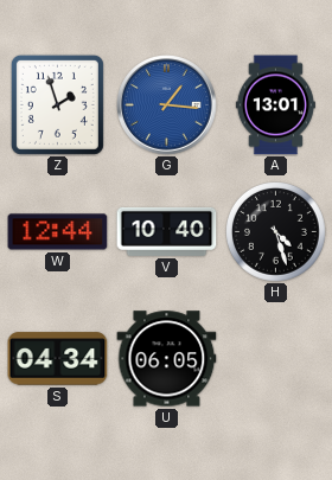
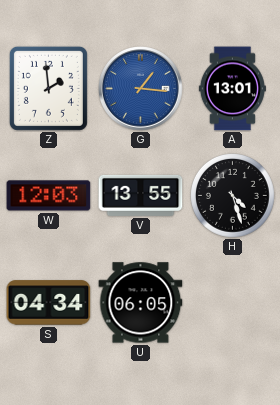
Z: 1:57 -> 1:59
W: 12:44 -> 12:03
V: 10:40 -> 13:55
